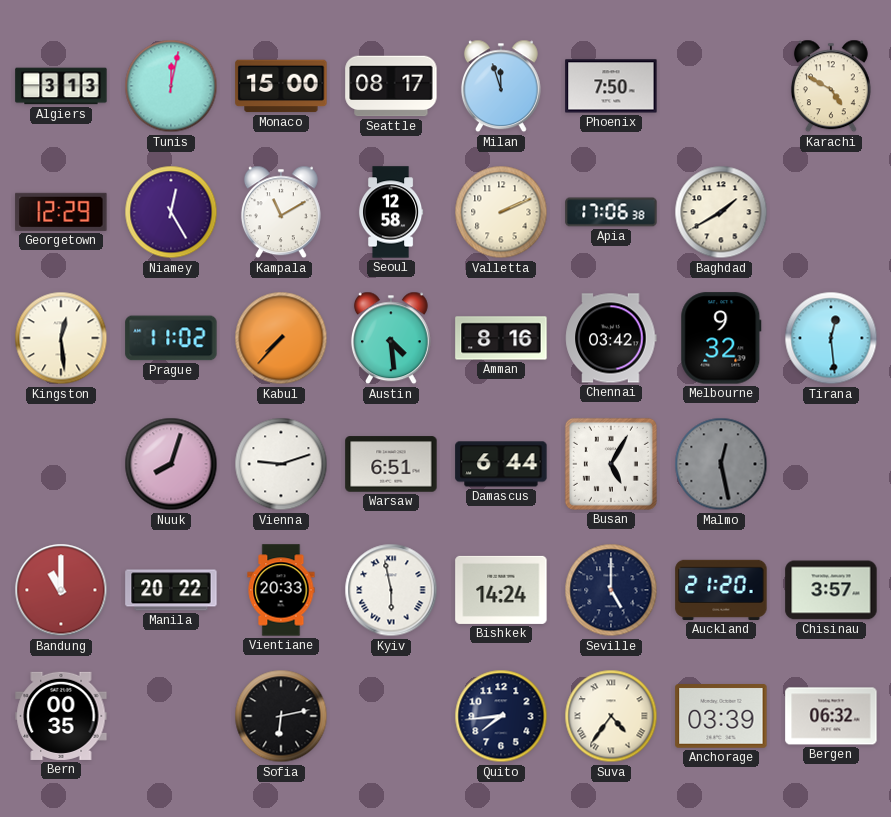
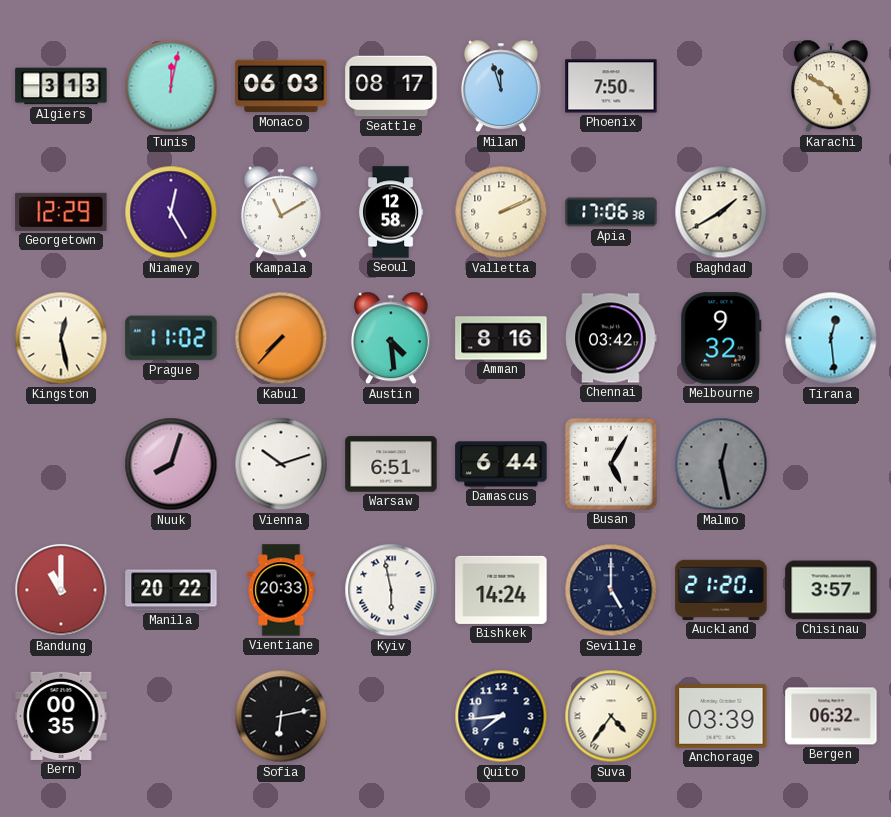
Monaco: 15:00 -> 06:03
Kingston: 12:29 -> 12:28
Vienna: 9:12 -> 10:12
